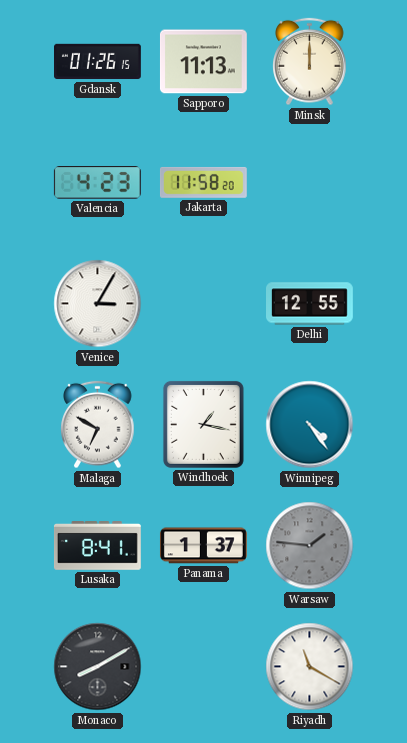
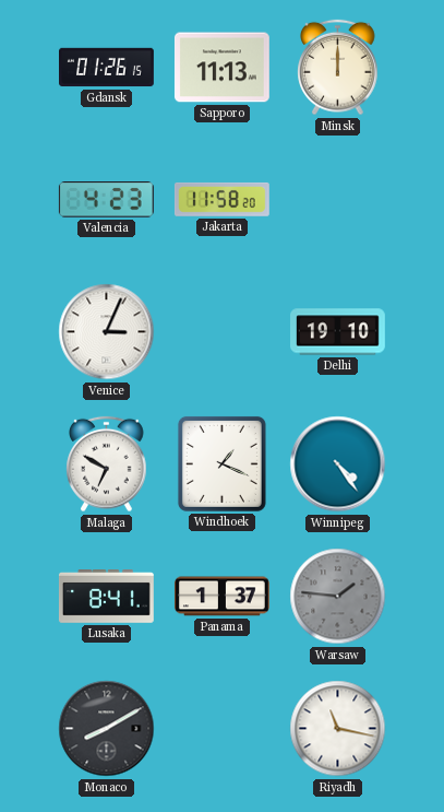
Venice: 3:05 -> 3:04
Delhi: 12:55 -> 19:10
Windhoek: 1:17 -> 1:19
Riyadh: 11:20 -> 11:17
